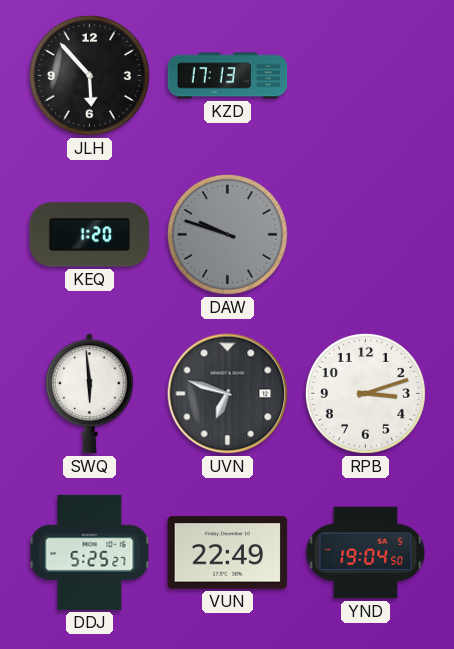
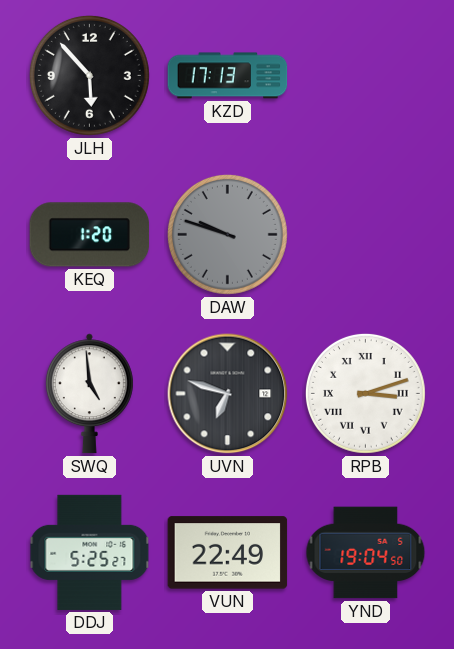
SWQ: 5:59 -> 4:59
RPB numerals: Arabic -> Roman
